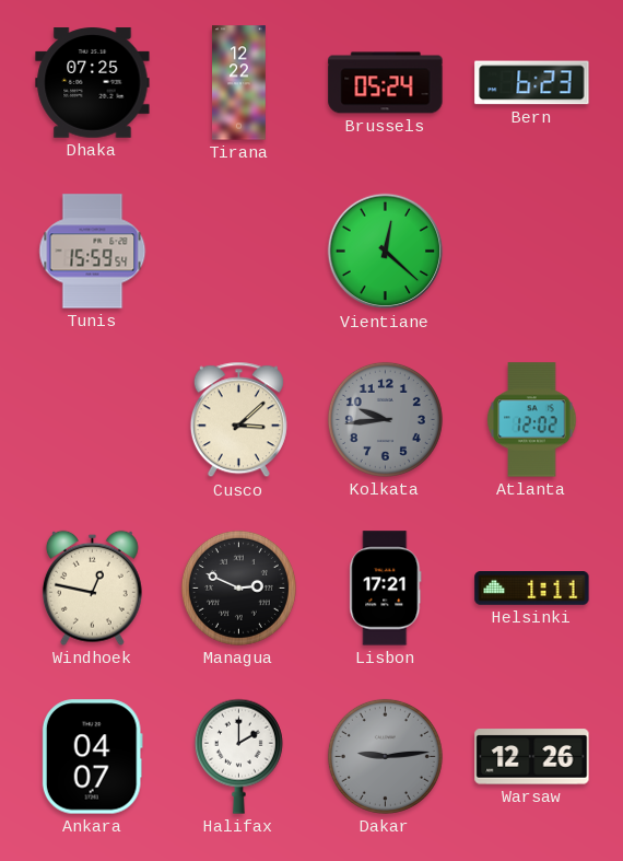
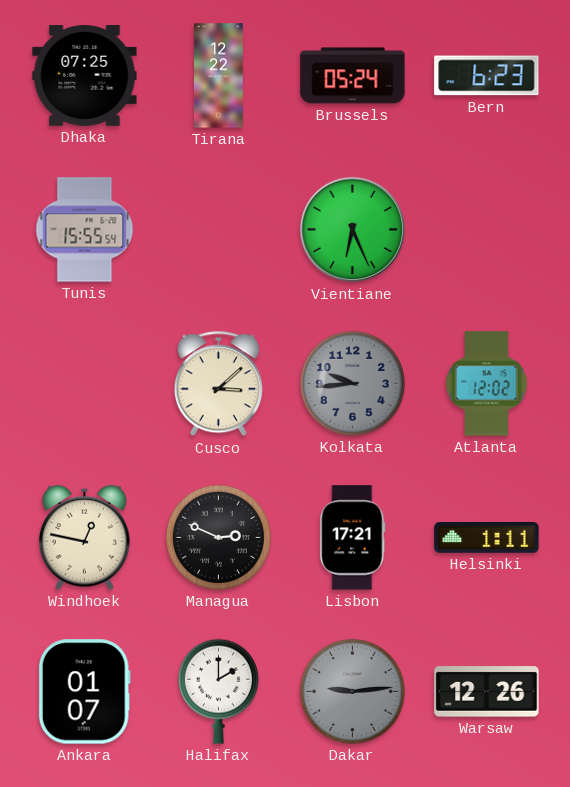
Tunis: 15:59 -> 15:55
Vientiane: 12:22 -> 6:26
Ankara: 04:07 -> 01:07
